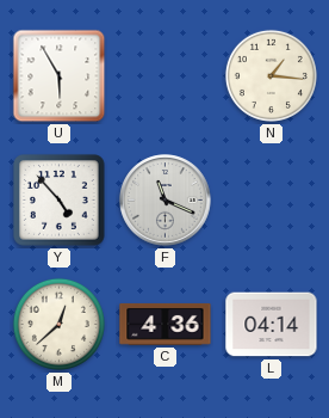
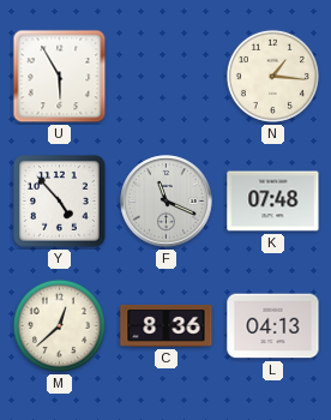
K: none -> 07:48
C: 4:36 -> 8:36
L: 04:14 -> 04:13
